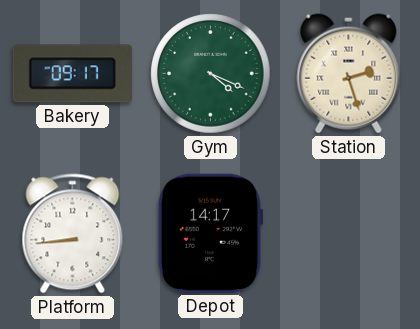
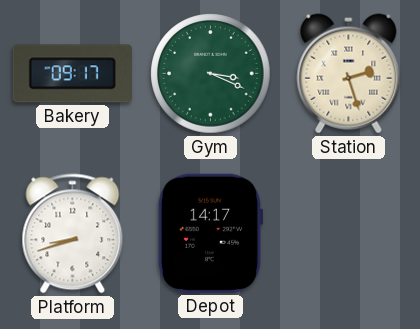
Gym: 4:19 -> 3:19
Platform: 8:44 -> 8:42
